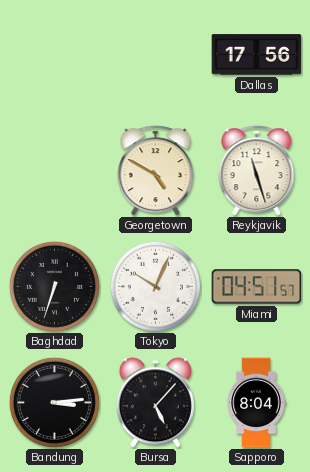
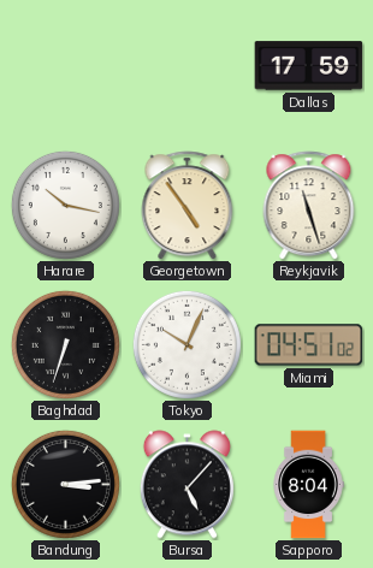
Dallas: 17:56 -> 17:59
Harare: none -> 10:17
Georgetown: 4:50 -> 4:54
Miami: 04:51:57 -> 04:51:02
